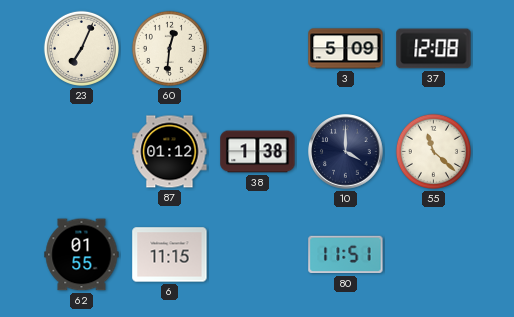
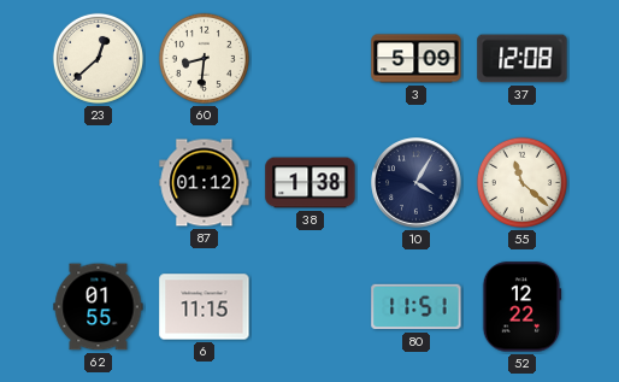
23: 7:04 -> 12:38
60: 12:31 -> 8:31
10: 4:00 -> 4:05
52: none -> 12:22
